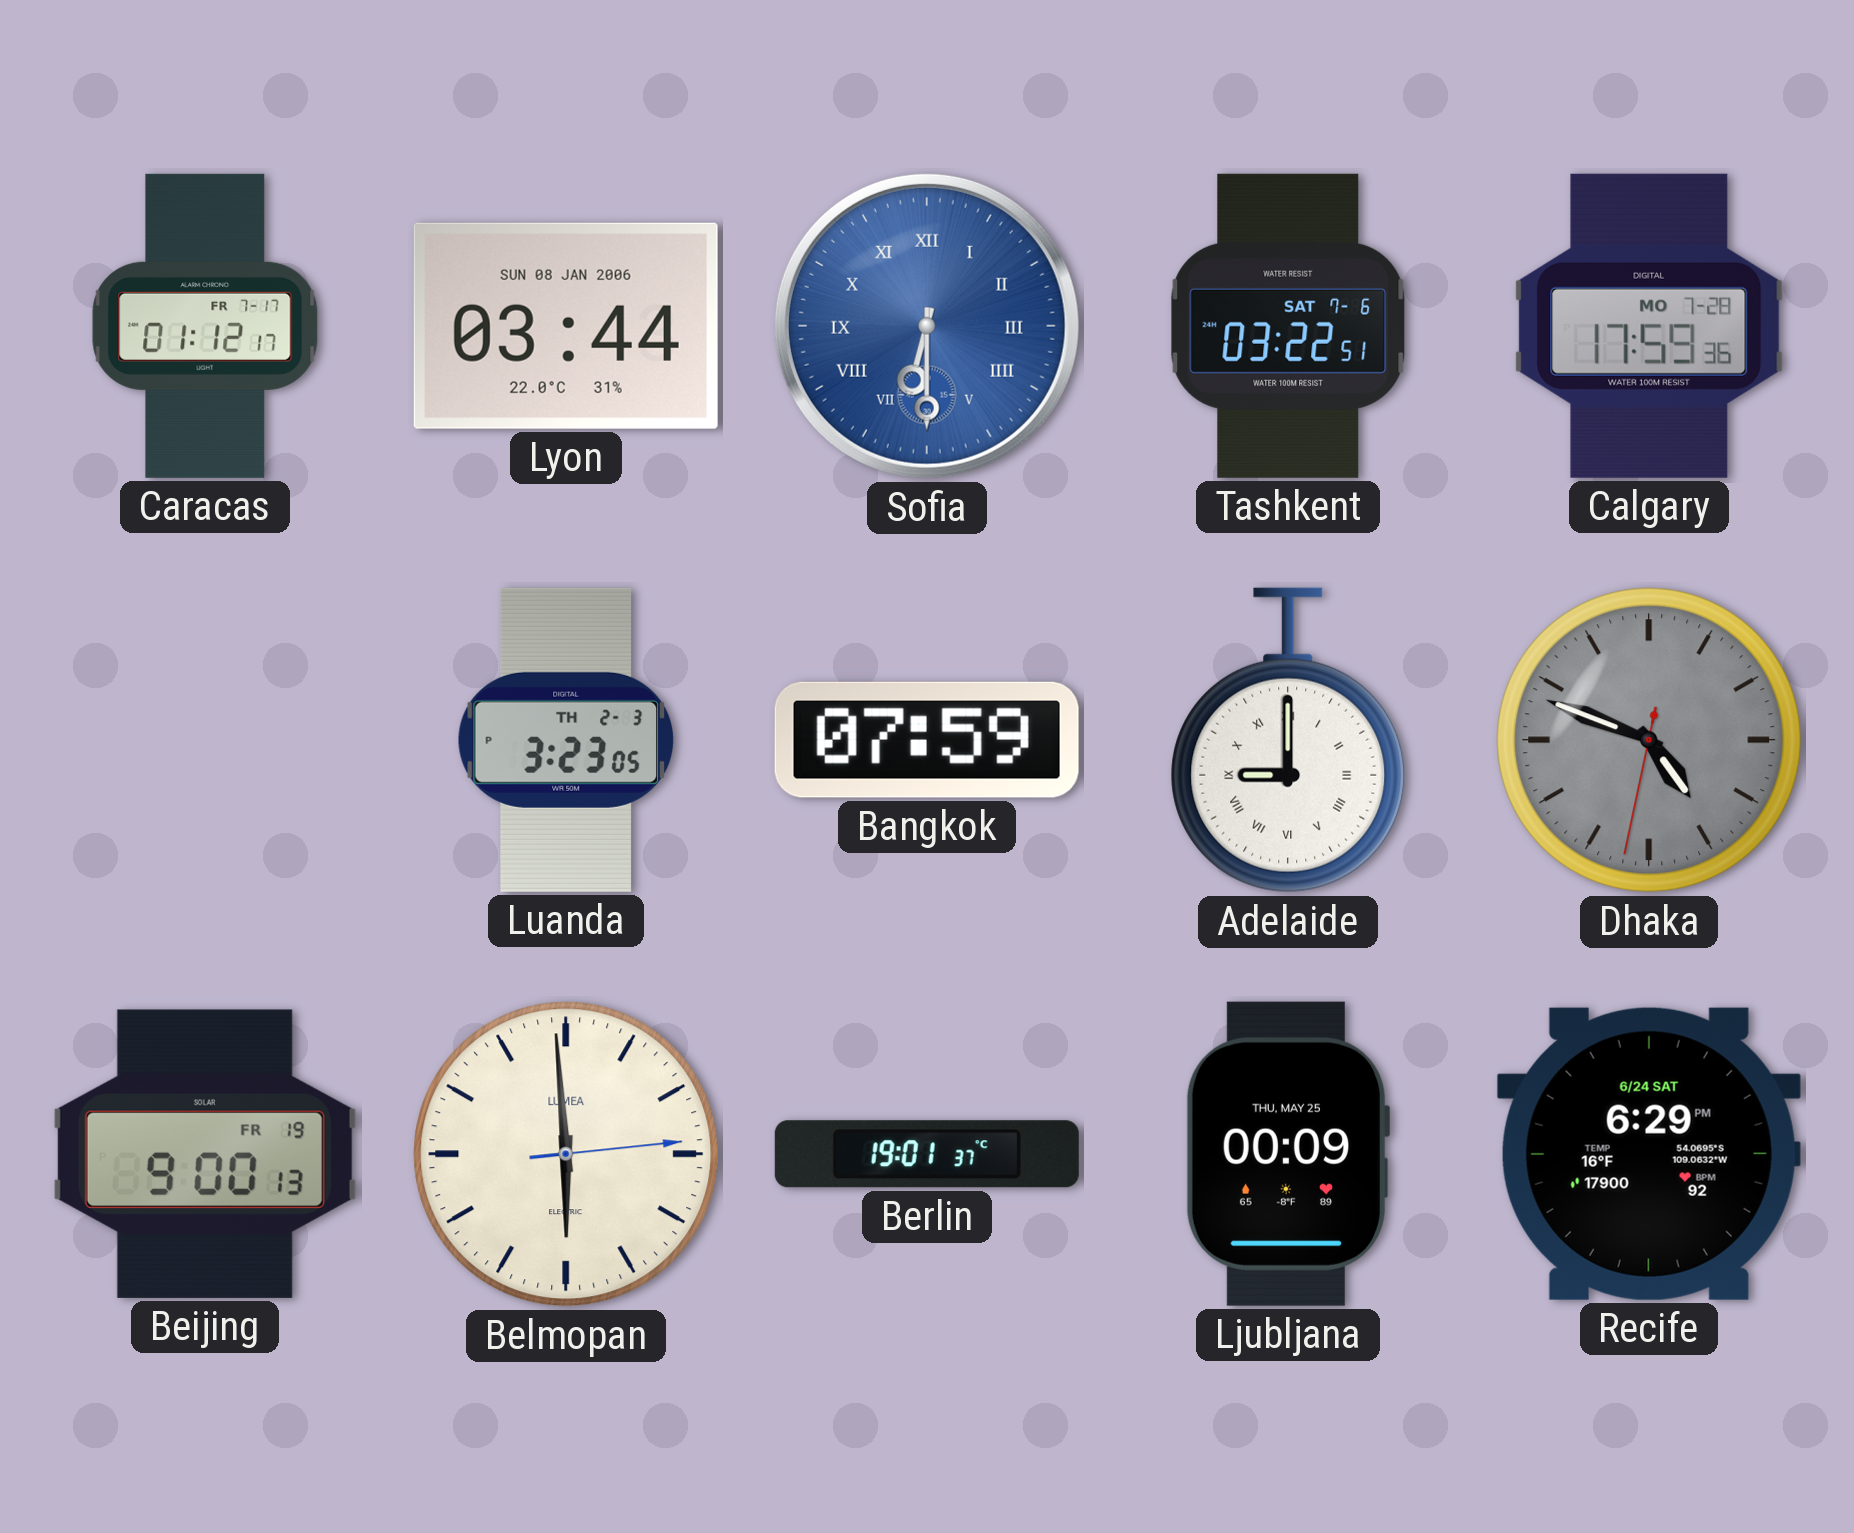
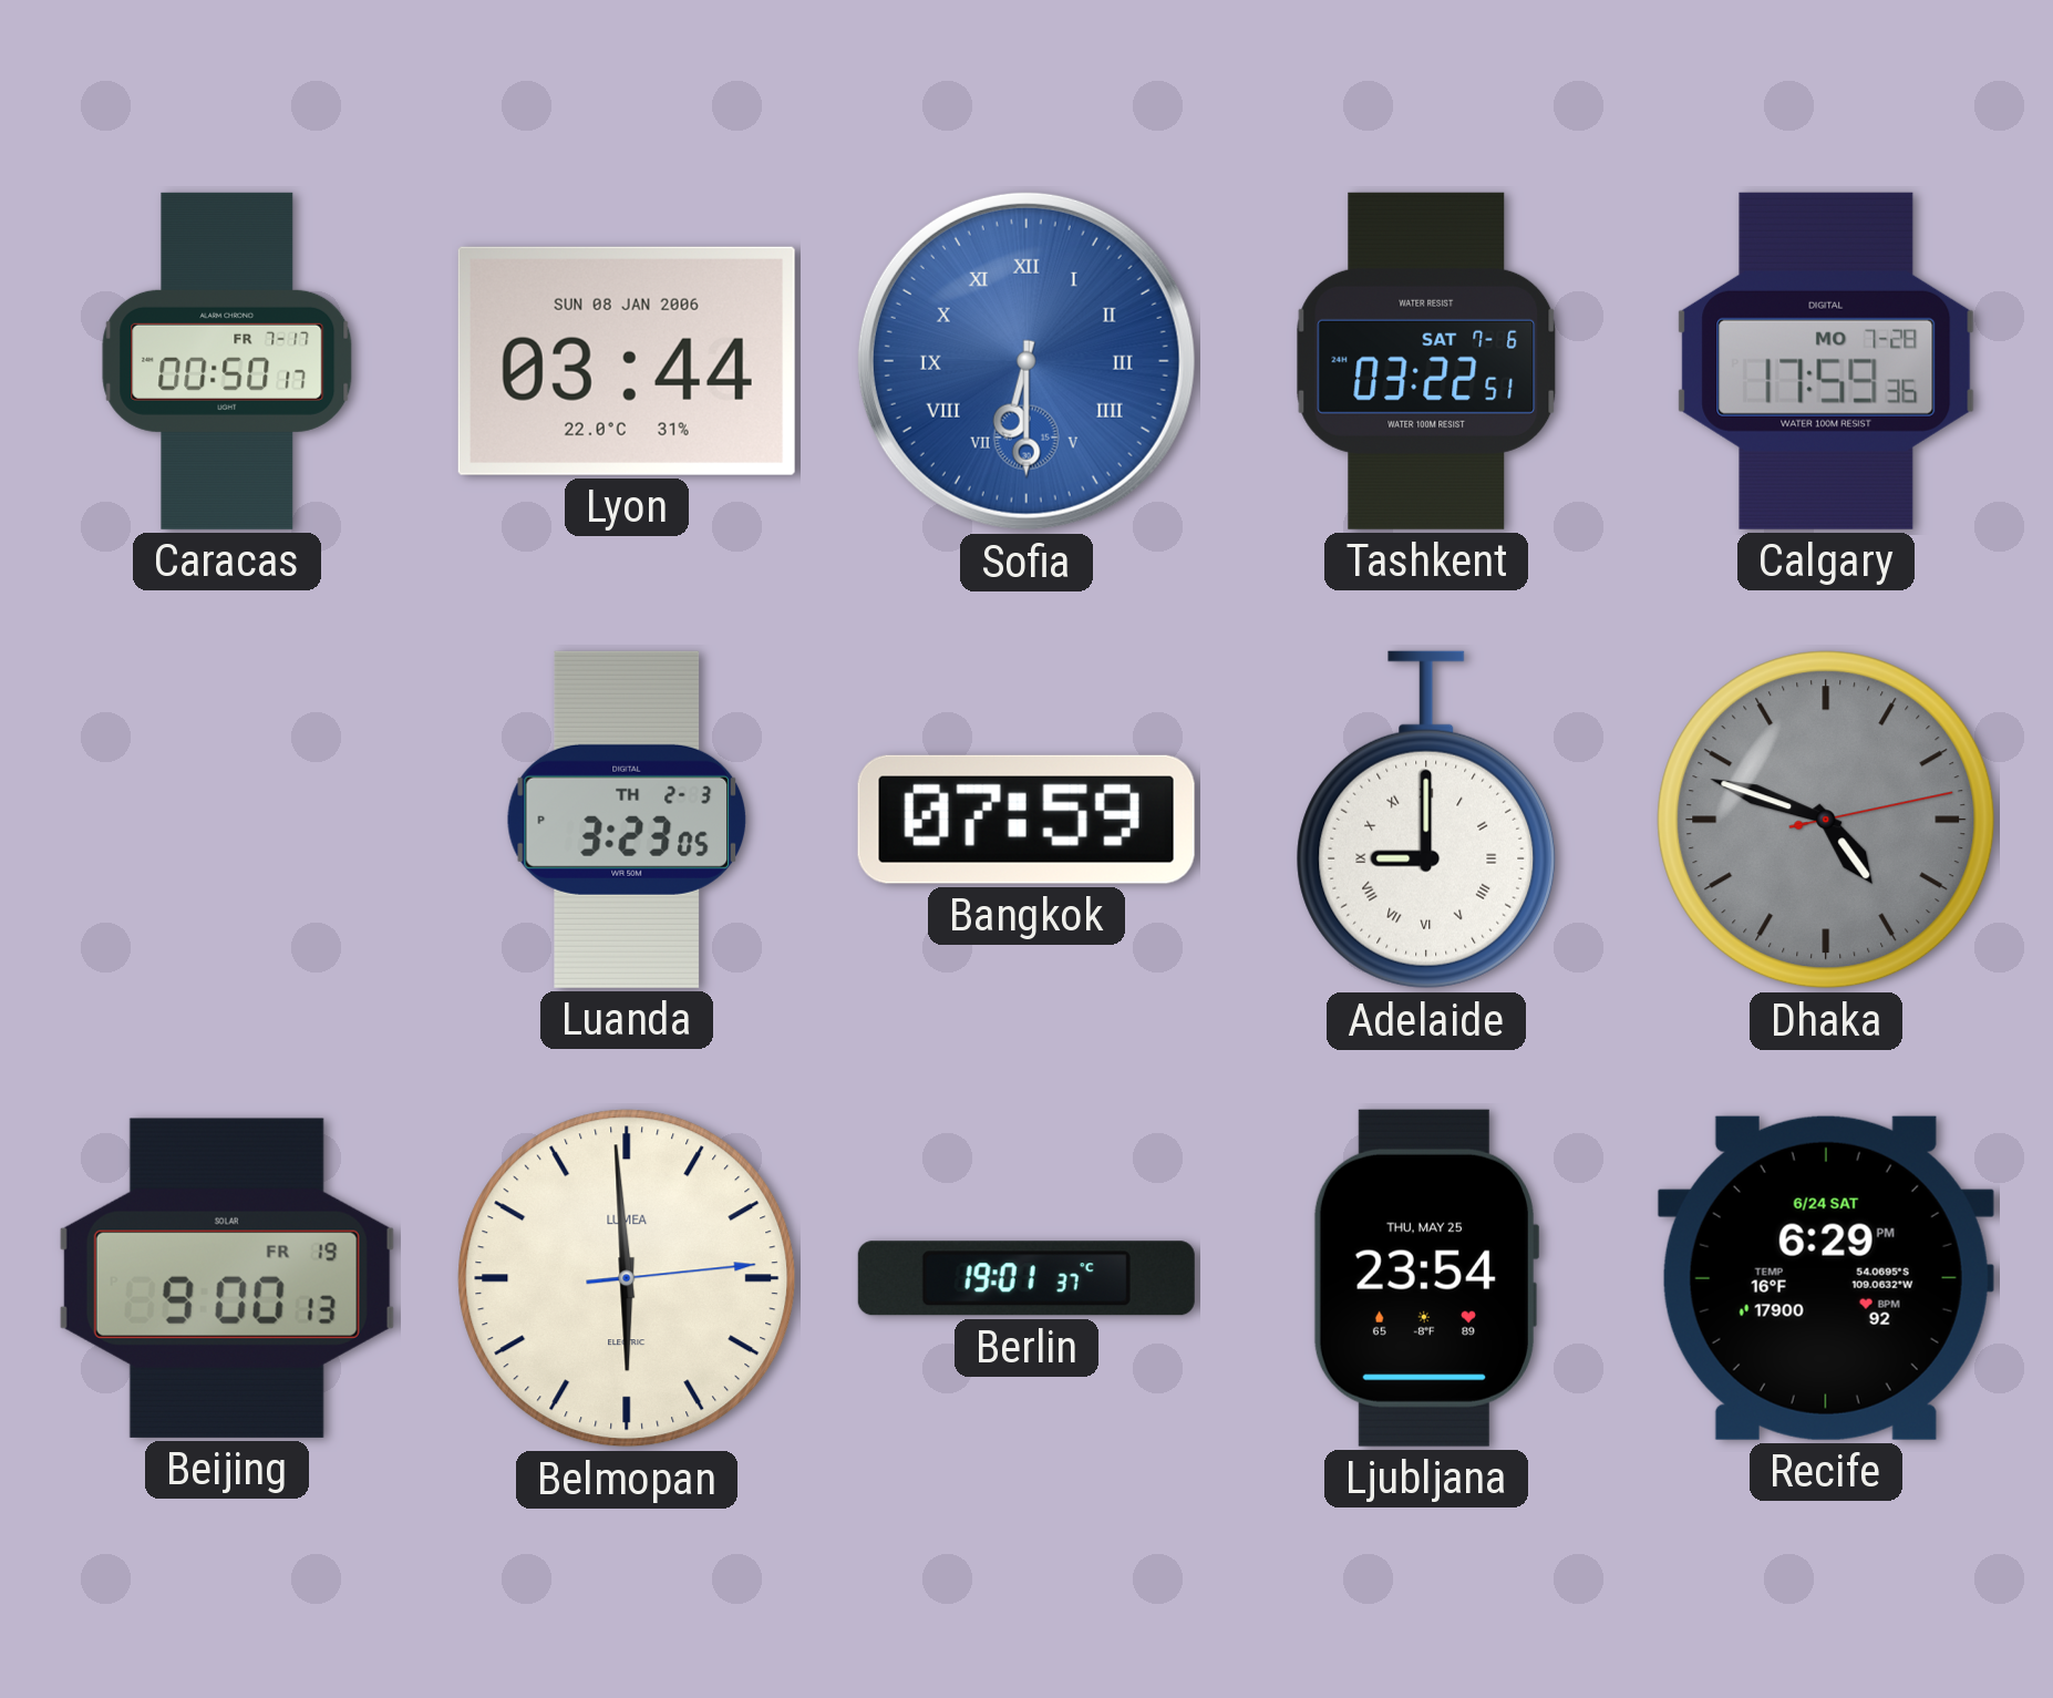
Caracas: 01:12 -> 00:50
Dhaka: 4:48:32 -> 4:48:13
Ljubljana: 00:09 -> 23:54
